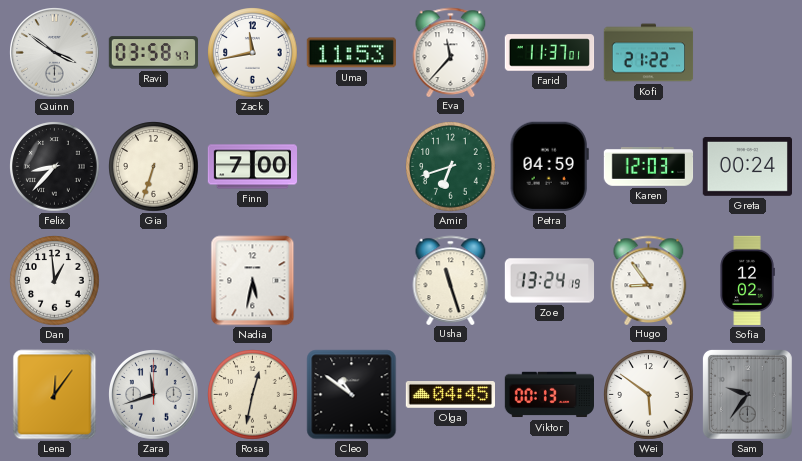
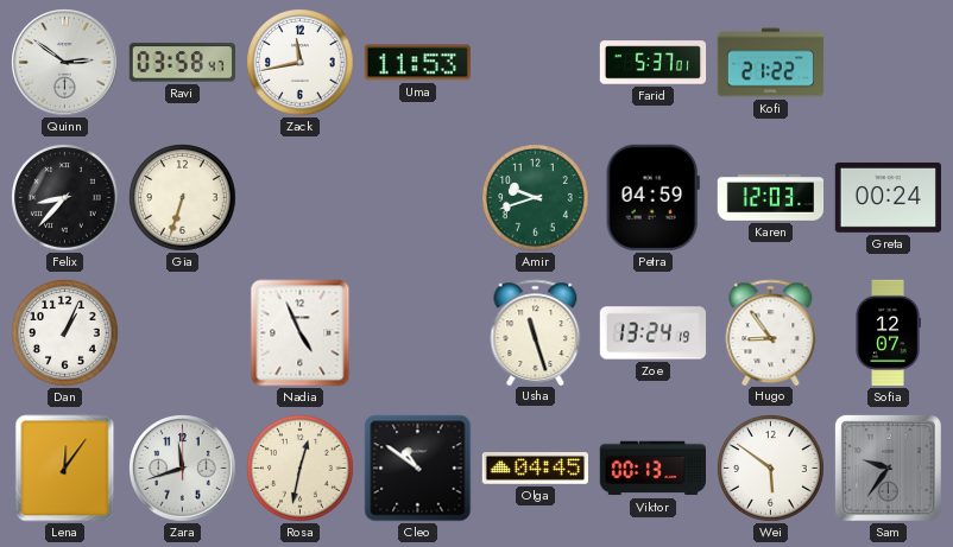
Quinn: 3:51 -> 2:51
Eva: 11:37 -> none
Farid: 11:37 -> 5:37
Finn: 7:00 -> none
Amir: 6:42 -> 9:42
Dan: 12:59 -> 1:04
Nadia: 5:32 -> 4:56
Sofia: 12:02 -> 12:07
